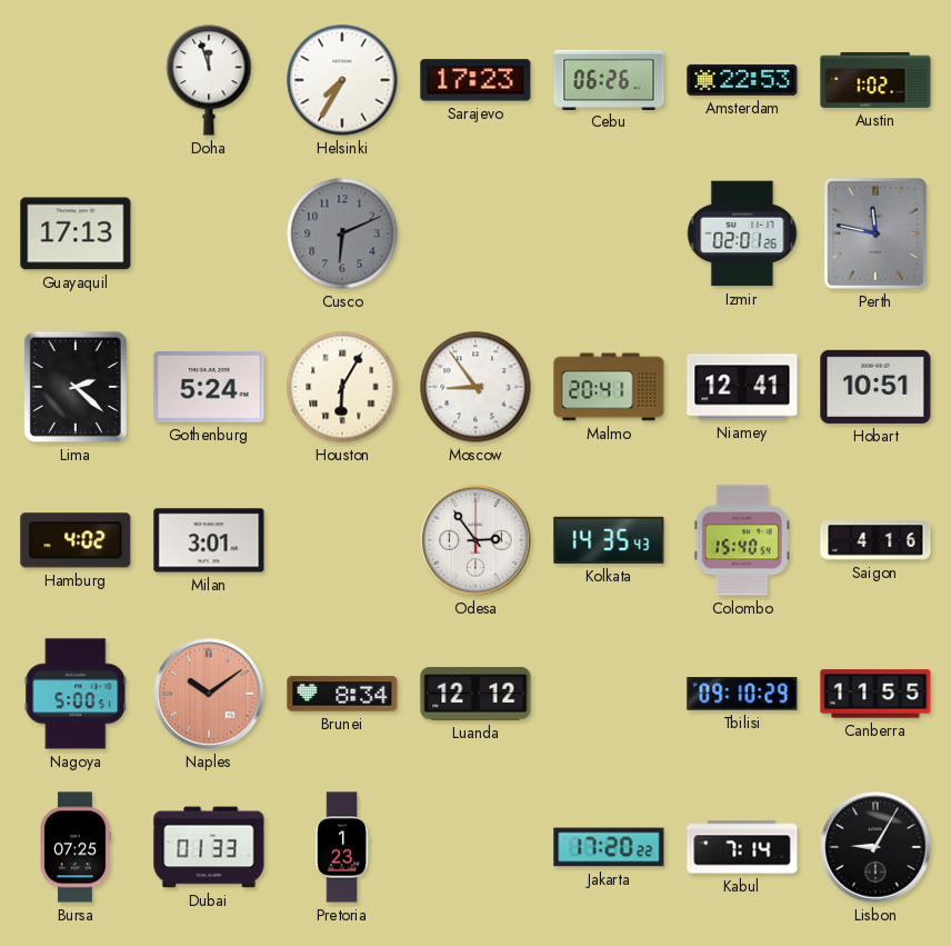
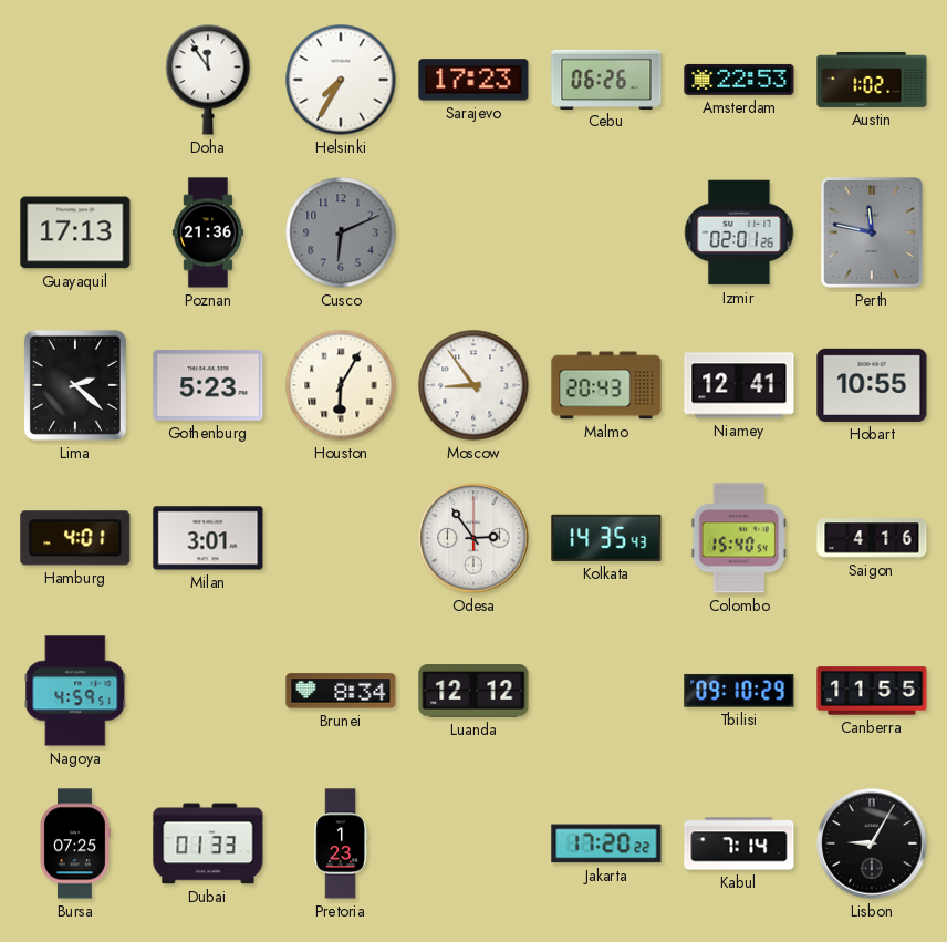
Doha: 11:57 -> 11:54
Poznan: none -> 21:36
Gothenburg: 5:24 -> 5:23
Malmo: 20:41 -> 20:43
Hobart: 10:51 -> 10:55
Hamburg: 4:02 -> 4:01
Nagoya: 5:00 -> 4:59
Naples: 10:09 -> none
